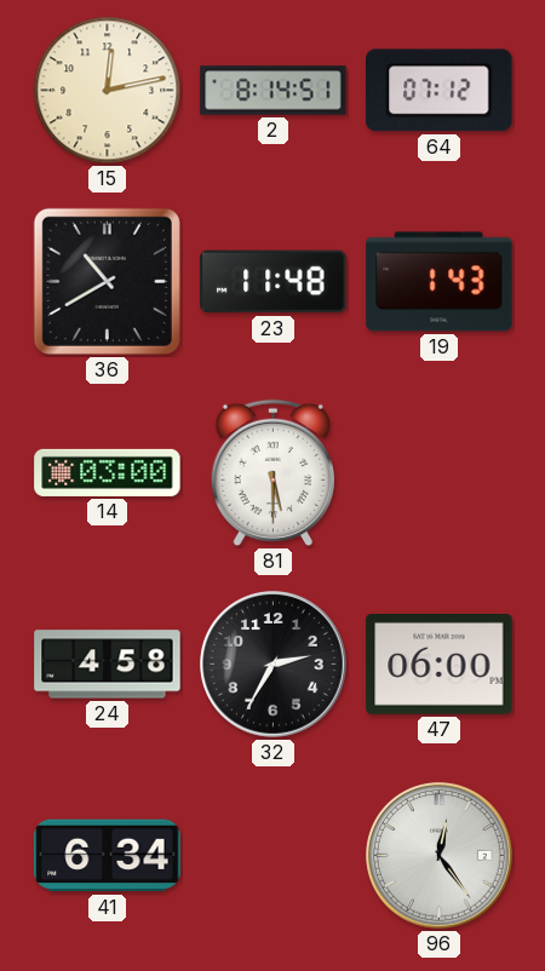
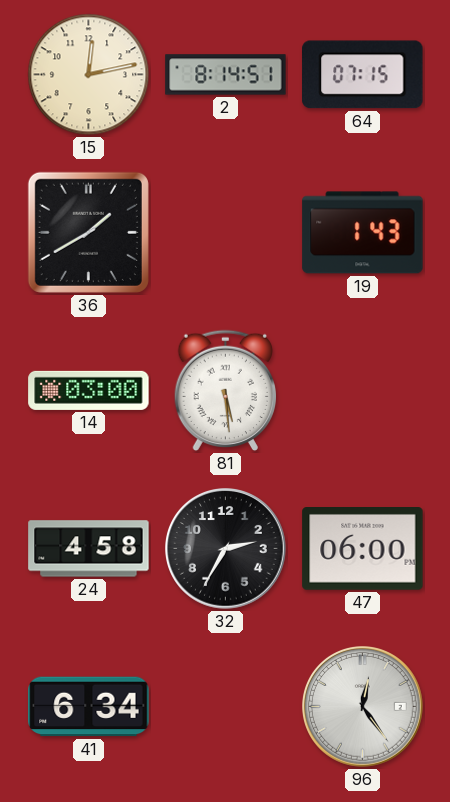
64: 07:12 -> 07:15
36: 10:40 -> 1:40
23: 11:48 -> none
81: 5:30 -> 5:29
